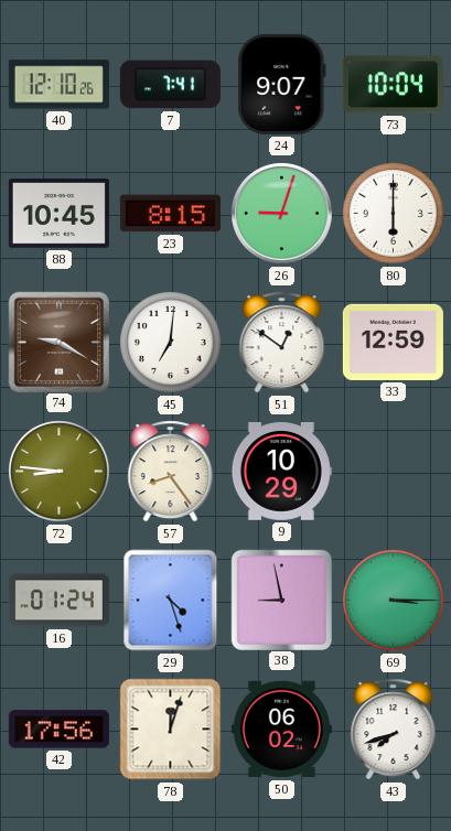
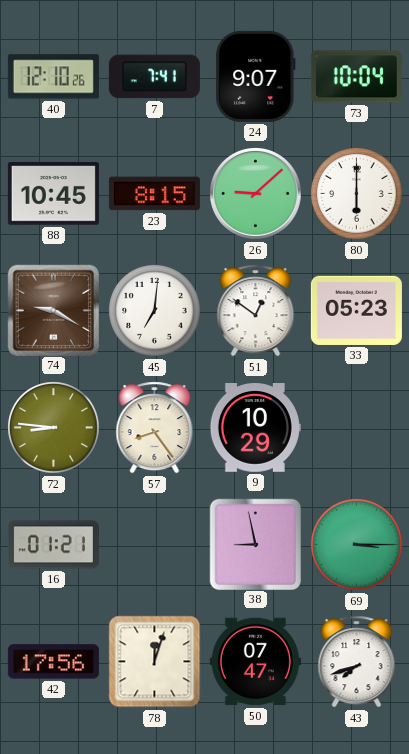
26: 9:03 -> 9:08
33: 12:59 -> 05:23
16: 01:24 -> 01:21
29: 4:27 -> none
50: 06:02 -> 07:47
